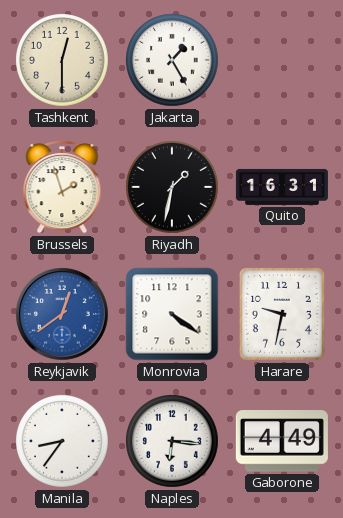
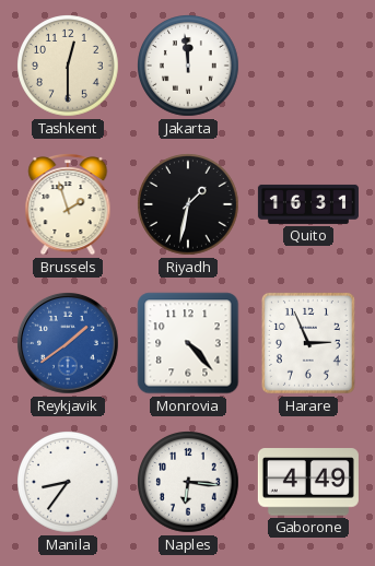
Jakarta: 1:25 -> 11:59
Reykjavik: 12:39 -> 1:39
Monrovia: 4:21 -> 4:23
Harare: 9:32 -> 2:56
